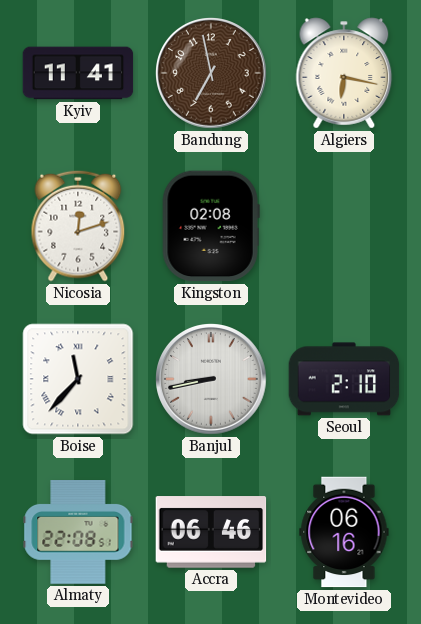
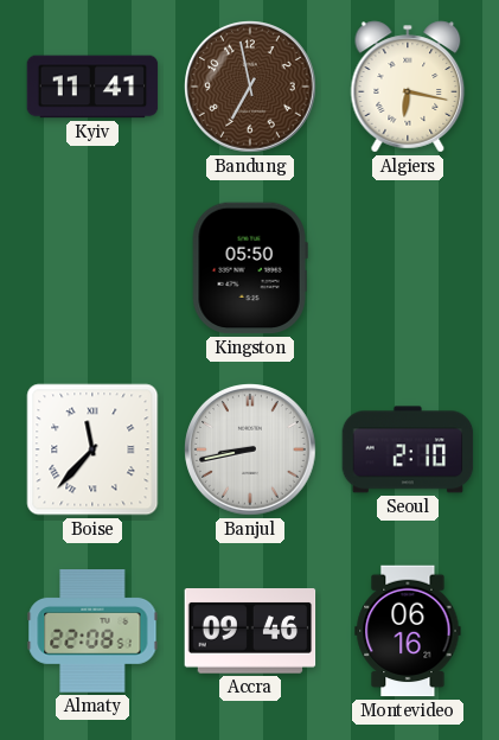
Nicosia: 12:12 -> none
Kingston: 02:08 -> 05:50
Accra: 06:46 -> 09:46
